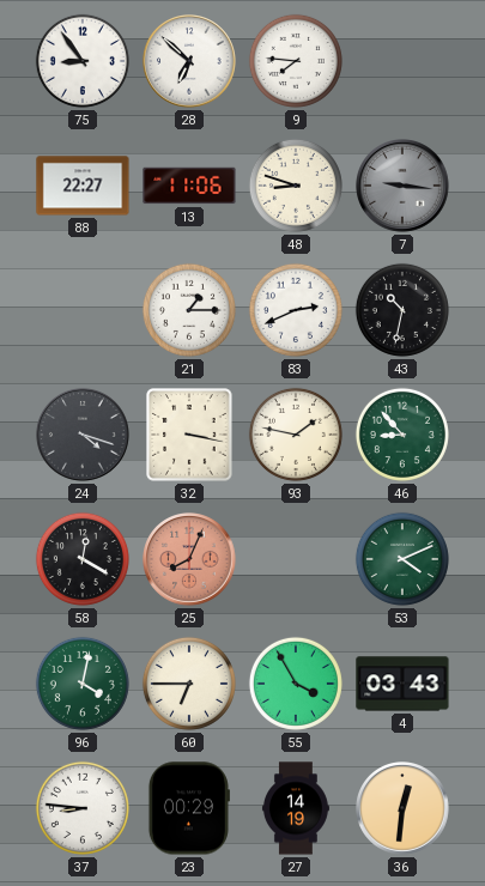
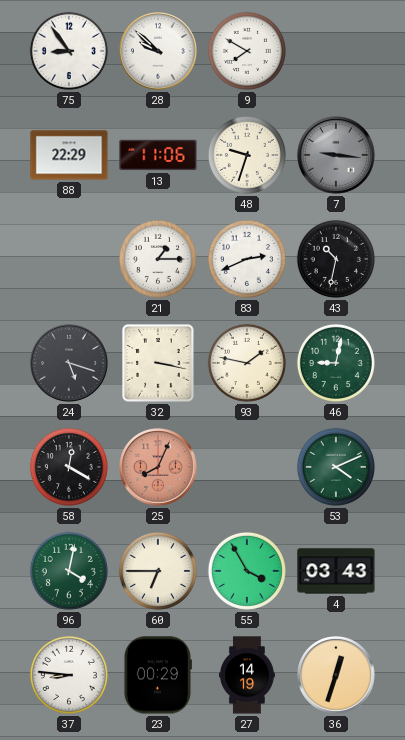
28: 6:52 -> 9:52
9: 7:46 -> 7:50
88: 22:27 -> 22:29
48: 8:48 -> 9:33
24: 4:18 -> 5:18
46: 8:53 -> 9:02
36: 12:31 -> 12:33
